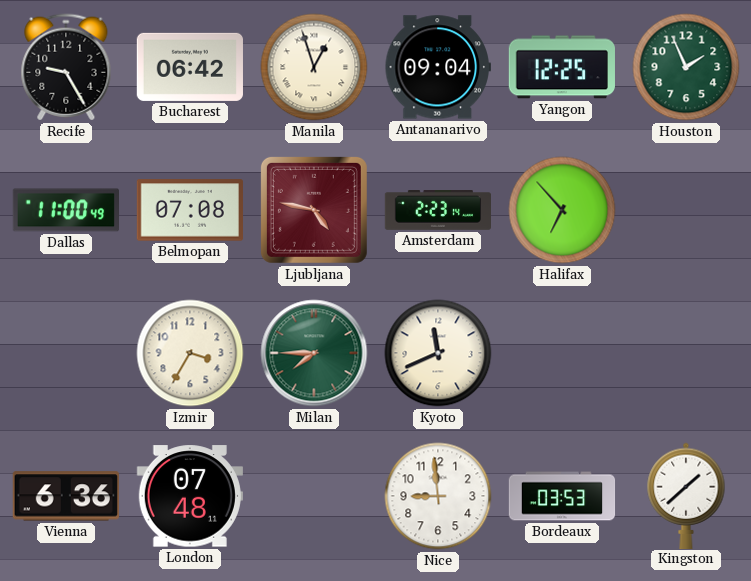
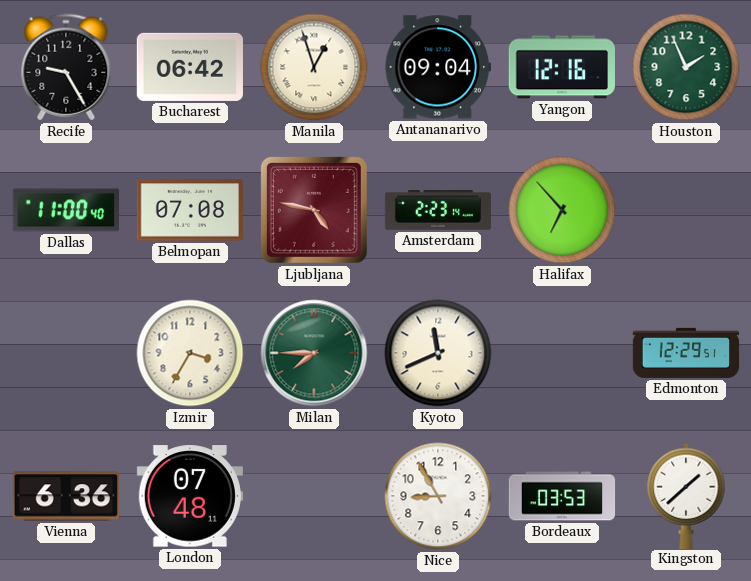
Yangon: 12:25 -> 12:16
Dallas: 11:00:49 -> 11:00:40
Edmonton: none -> 12:29
Nice: 8:59 -> 8:55
